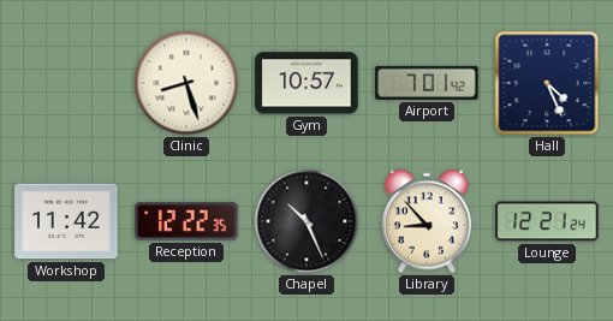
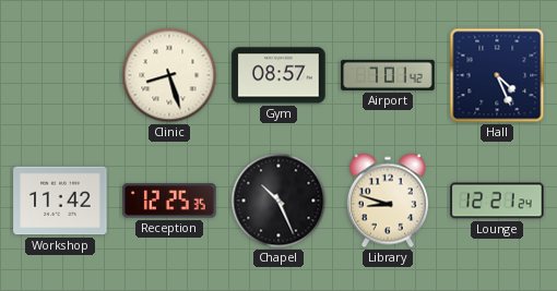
Gym: 10:57 -> 08:57
Reception: 12:22 -> 12:25
Library: 8:53 -> 8:48
